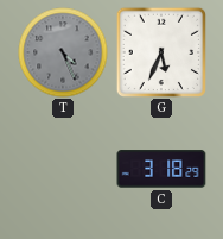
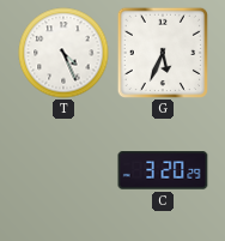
T dial: grey -> white
C: 3:18 -> 3:20
